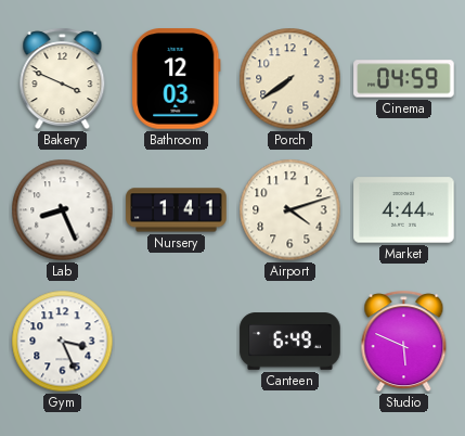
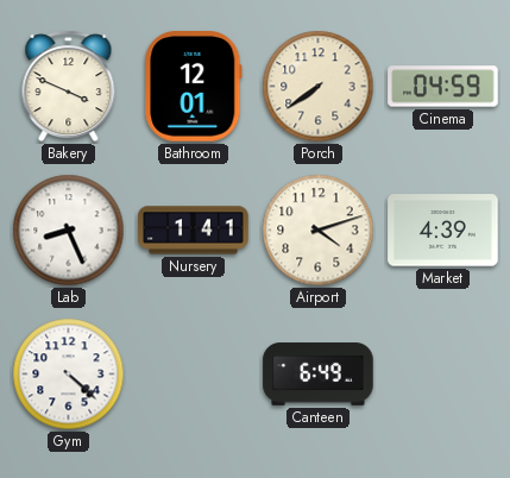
Bathroom: 12:03 -> 12:01
Market: 4:44 -> 4:39
Gym: 3:26 -> 4:22
Studio: 5:49 -> none
